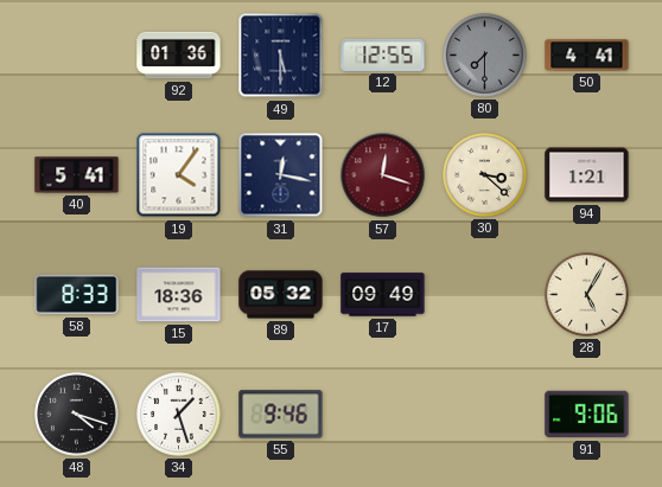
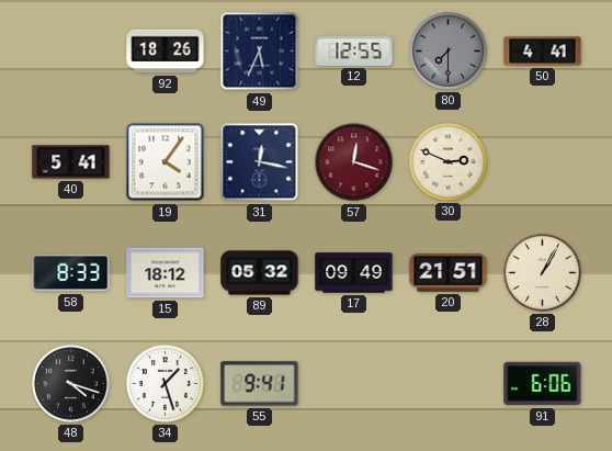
92: 01:36 -> 18:26
49: 5:30 -> 5:34
30: 3:22 -> 2:49
94: 1:21 -> none
15: 18:36 -> 18:12
20: none -> 21:51
28: 5:05 -> 1:05
55: 9:46 -> 9:41
91: 9:06 -> 6:06
